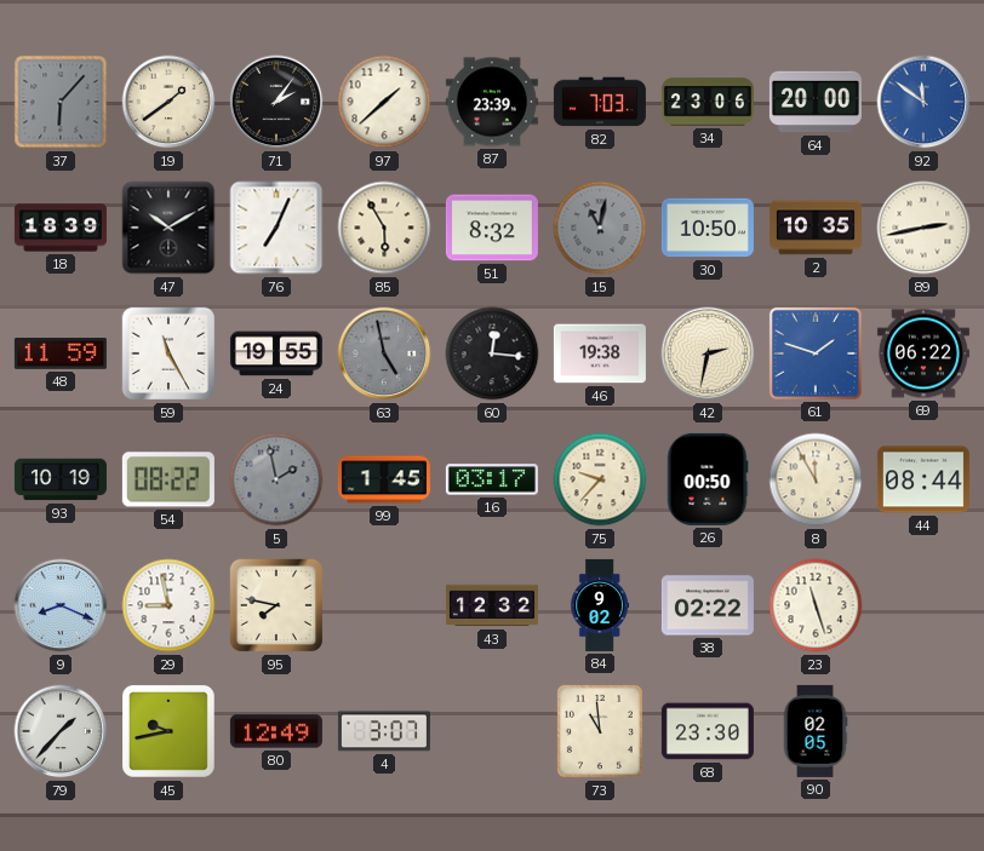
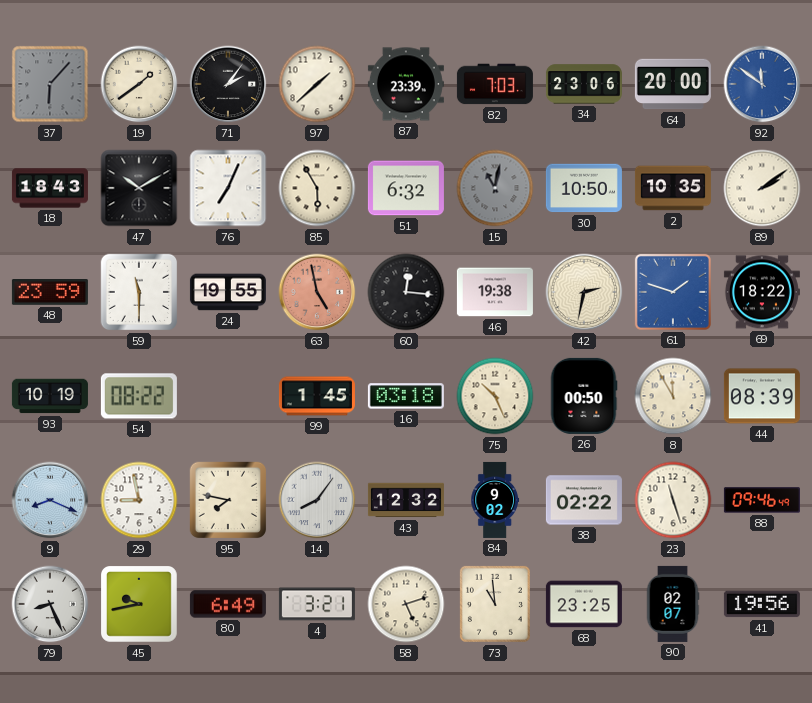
18: 18:39 -> 18:43
51: 8:32 -> 6:32
89: 2:43 -> 2:09
48: 11:59 -> 23:59
59: 11:25 -> 11:30
63 dial: grey -> salmon
69: 06:22 -> 18:22
5: 1:58 -> none
16: 03:17 -> 03:18
75: 9:37 -> 10:26
44: 08:44 -> 08:39
14: none -> 8:06
88: none -> 09:46
79: 1:37 -> 8:26
80: 12:49 -> 6:49
4: 3:07 -> 3:21
58: none -> 5:12
68: 23:30 -> 23:25
90: 02:05 -> 02:07
41: none -> 19:56
